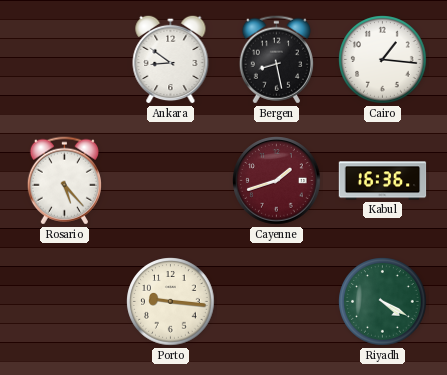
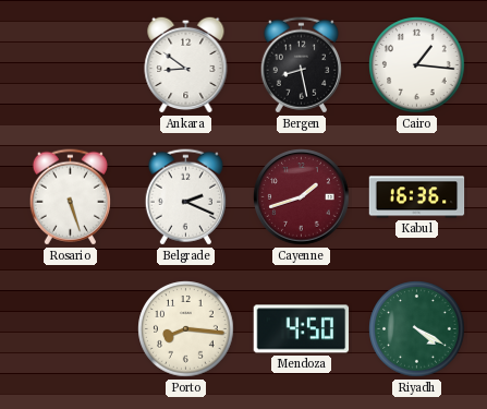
Rosario: 5:23 -> 5:27
Belgrade: none -> 2:19
Porto: 9:16 -> 8:16
Mendoza: none -> 4:50
